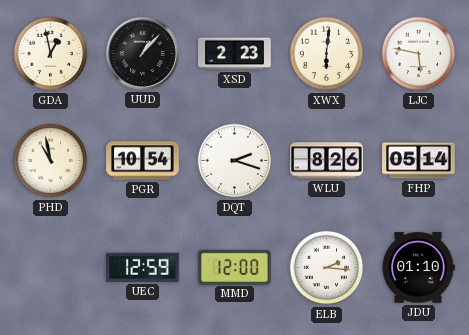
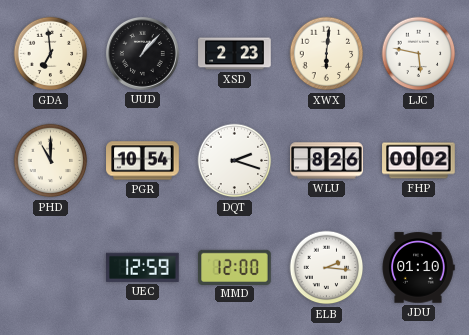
GDA: 12:58 -> 6:59
PHD: 10:58 -> 11:00
FHP: 05:14 -> 00:02
